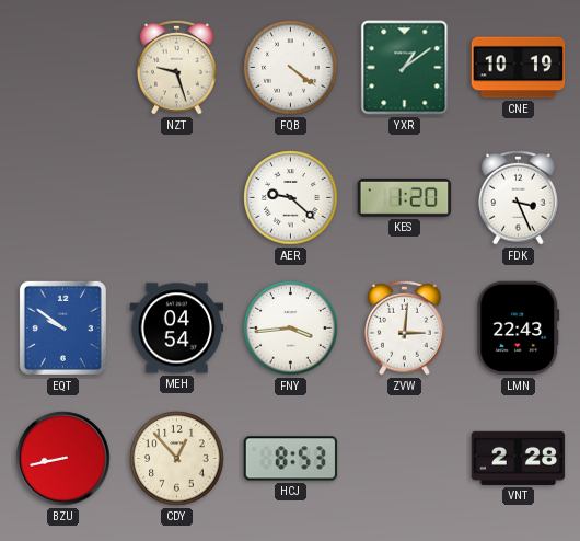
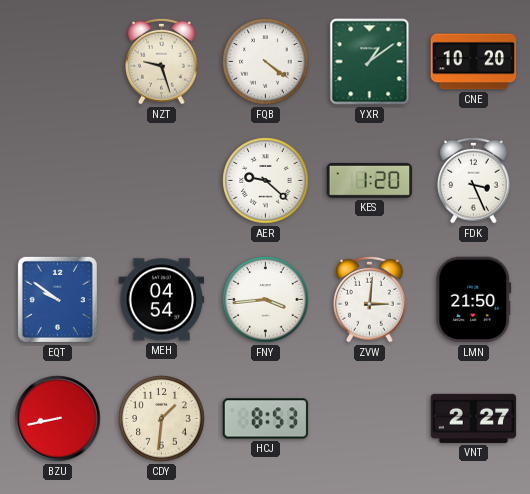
CNE: 10:19 -> 10:20
LMN: 22:43 -> 21:50
CDY: 12:53 -> 1:31
VNT: 2:28 -> 2:27
